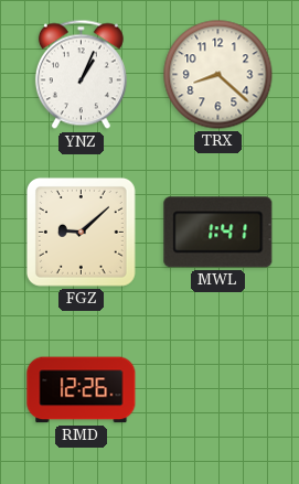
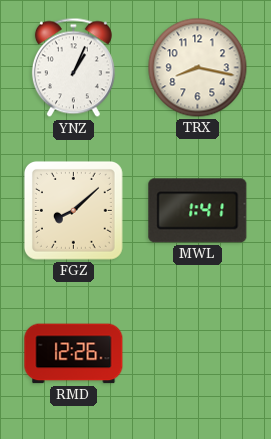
TRX: 8:22 -> 8:17
FGZ: 9:08 -> 8:08
